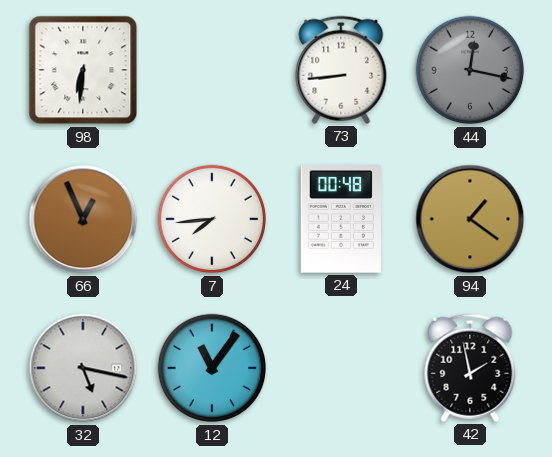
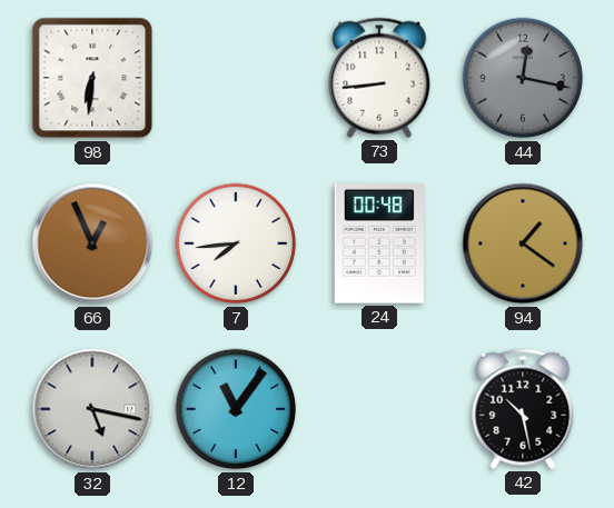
42: 1:58 -> 10:28
